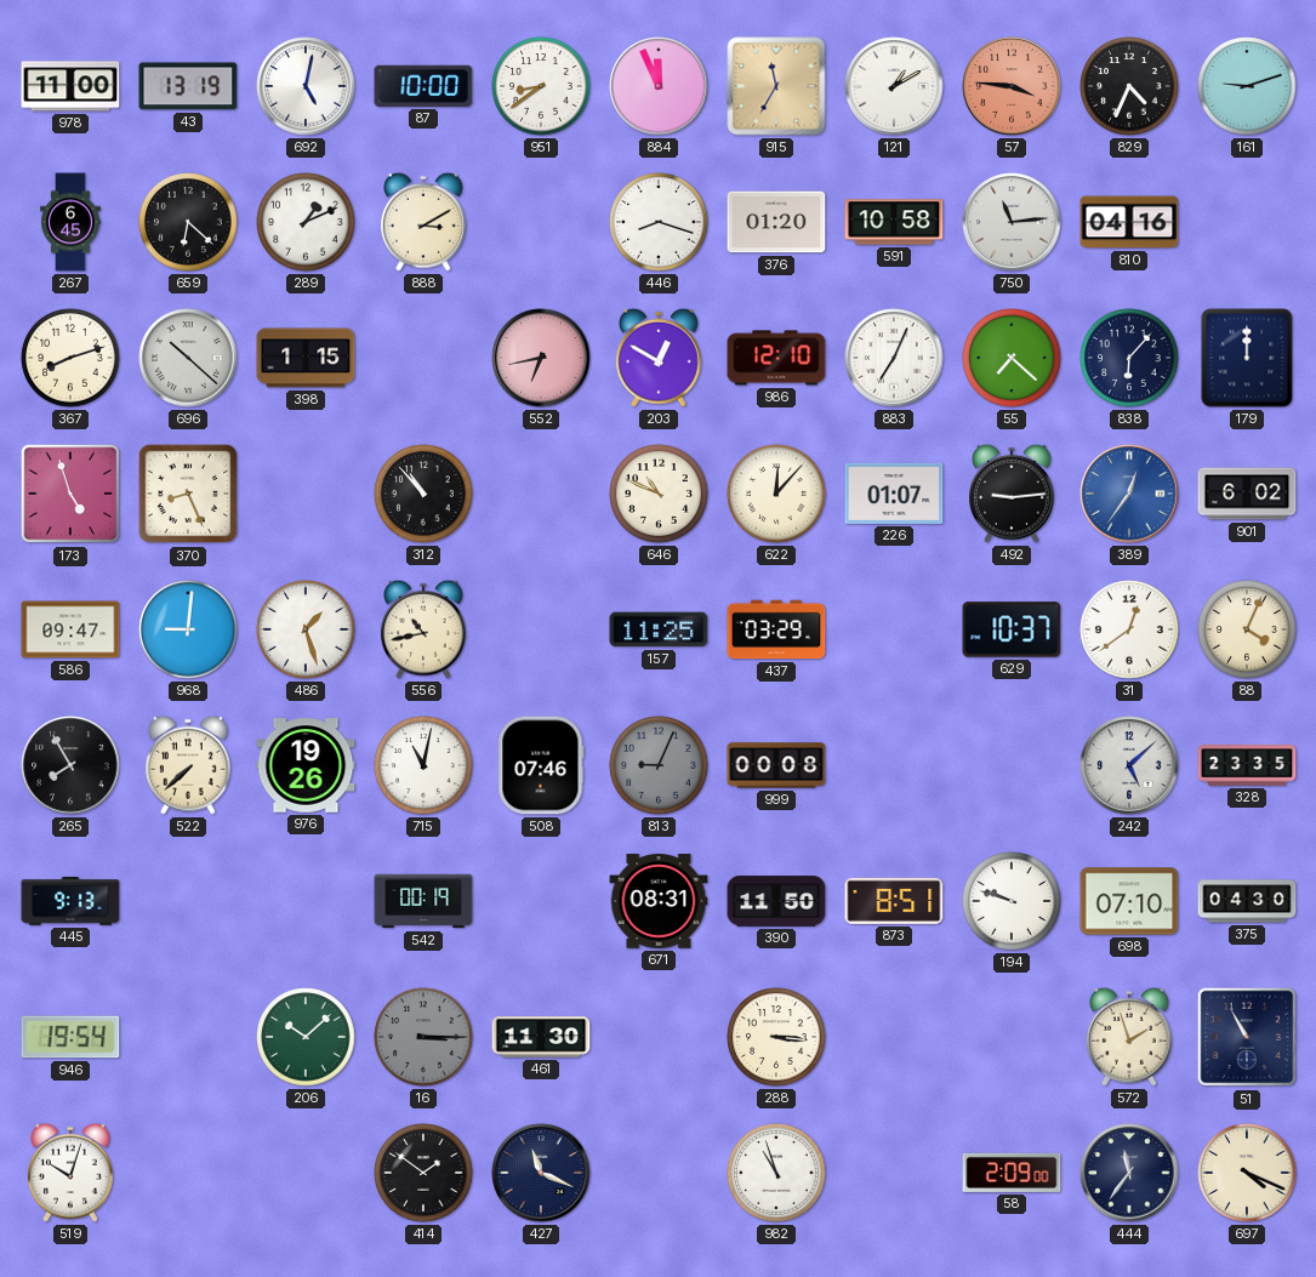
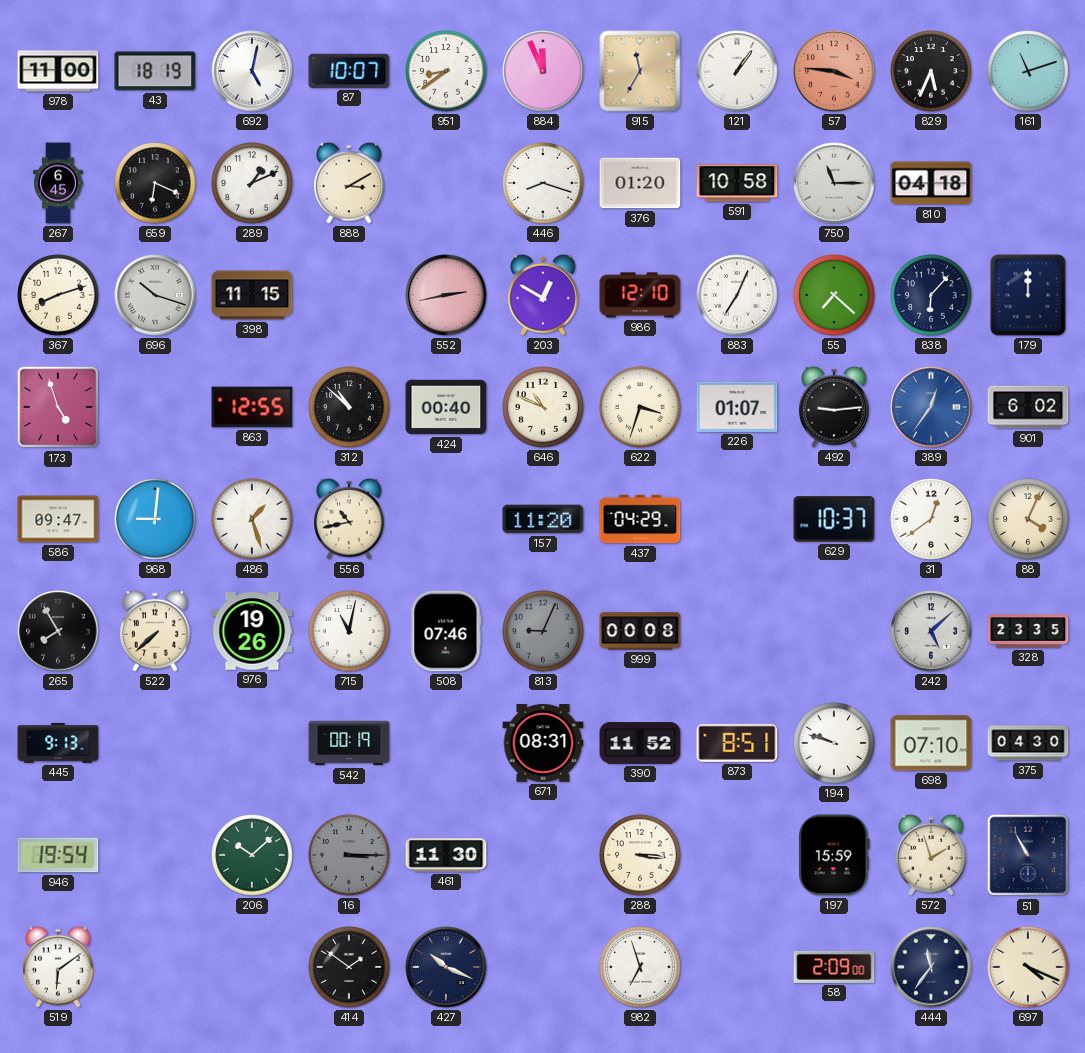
43: 13:19 -> 18:19
87: 10:00 -> 10:07
121: 1:10 -> 1:06
829: 4:34 -> 5:34
161: 9:12 -> 11:12
659: 6:22 -> 6:19
750: 11:14 -> 11:15
810: 04:16 -> 04:18
696: 10:22 -> 10:18
398: 1:15 -> 11:15
552: 6:43 -> 2:43
370: 8:26 -> none
863: none -> 12:55
312: 10:53 -> 10:52
424: none -> 00:40
622: 12:07 -> 3:33
157: 11:25 -> 11:20
437: 03:29 -> 04:29
390: 11:50 -> 11:52
197: none -> 15:59
519: 10:03 -> 6:09
427: 11:19 -> 10:19
982: 10:57 -> 6:57
